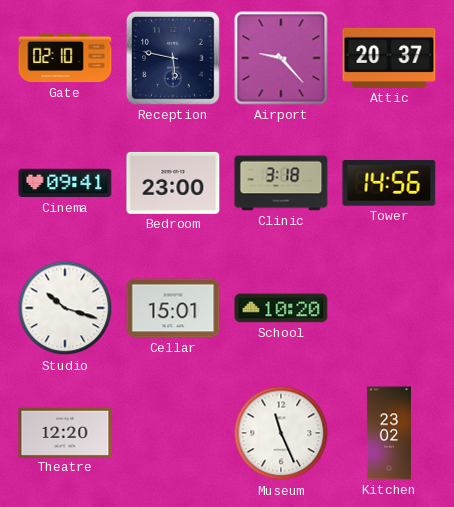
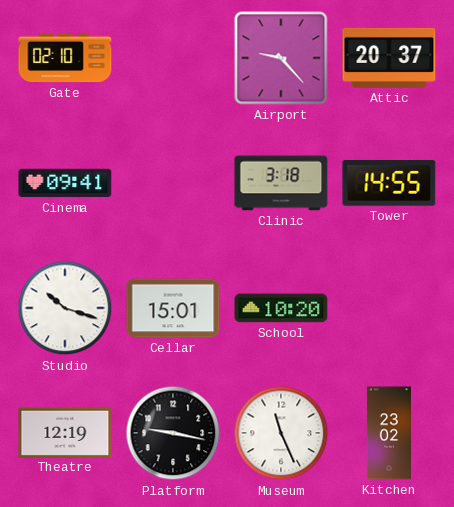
Reception: 5:47 -> none
Bedroom: 23:00 -> none
Tower: 14:56 -> 14:55
Theatre: 12:20 -> 12:19
Platform: none -> 9:17
